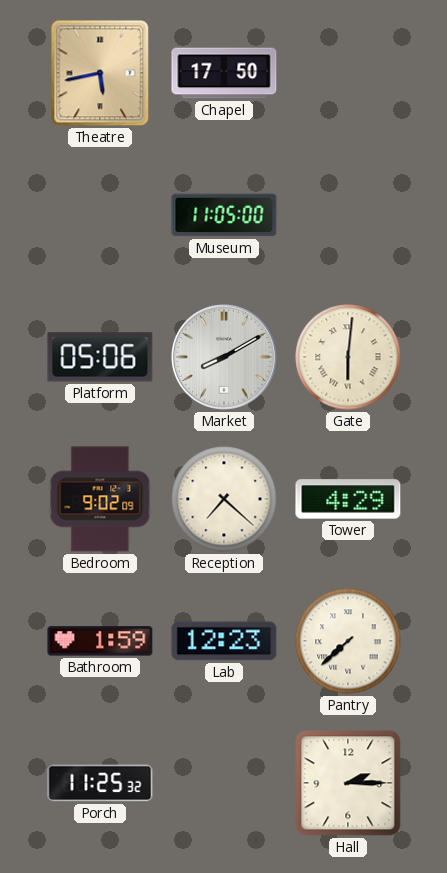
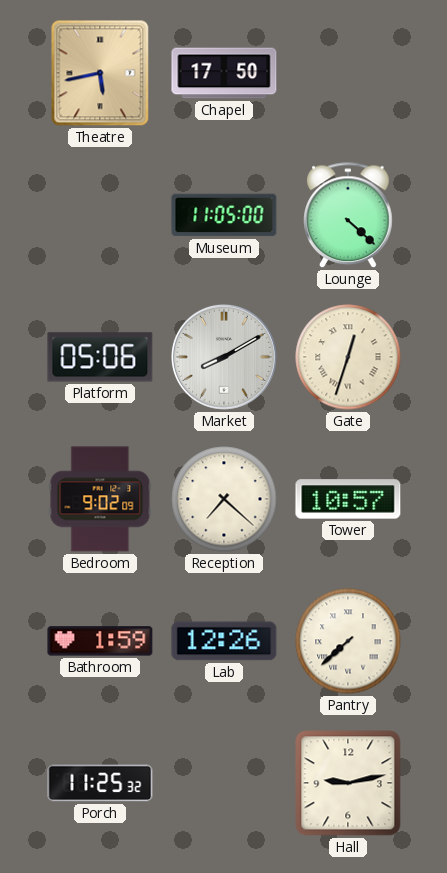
Lounge: none -> 4:22
Gate: 6:01 -> 12:33
Tower: 4:29 -> 10:57
Lab: 12:23 -> 12:26
Hall: 2:15 -> 9:13
